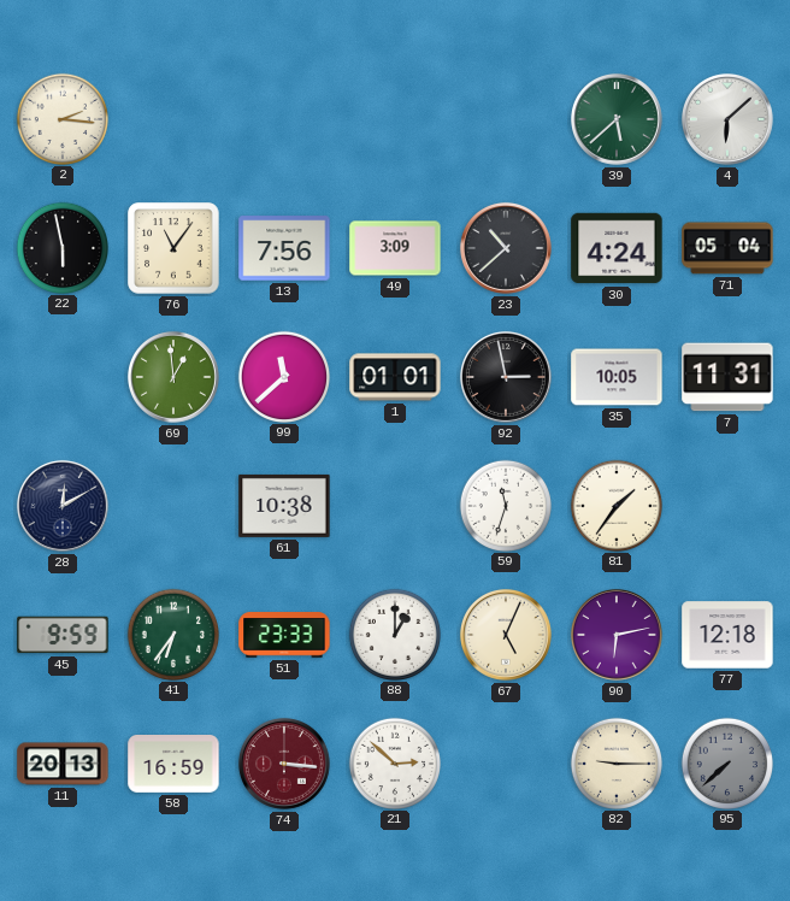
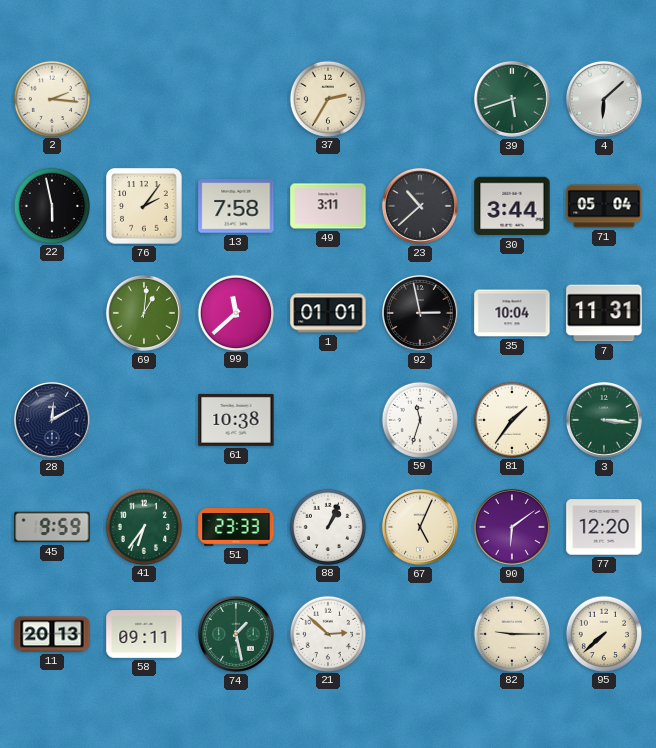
37: none -> 2:35
39: 5:38 -> 5:42
76: 11:06 -> 2:06
13: 7:56 -> 7:58
49: 3:09 -> 3:11
30: 4:24 -> 3:44
69: 12:59 -> 1:01
35: 10:05 -> 10:04
3: none -> 3:16
88: 1:00 -> 1:04
90: 6:13 -> 6:09
77: 12:18 -> 12:20
58: 16:59 -> 09:11
74: 3:16 -> 1:28
74 dial: burgundy -> green
95 dial: grey -> cream
